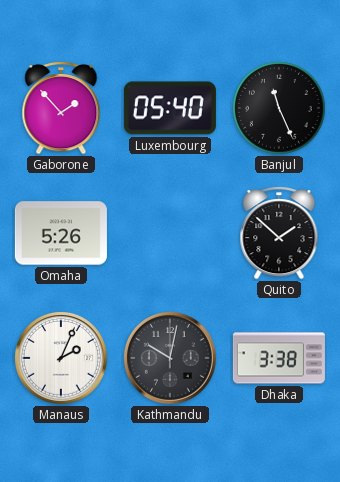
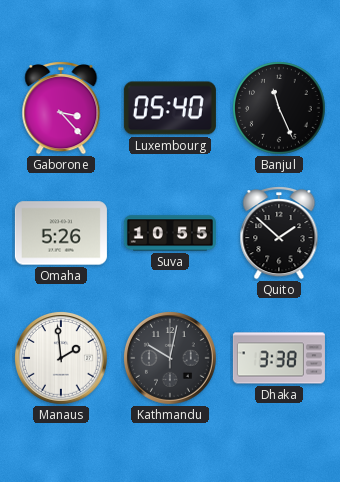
Gaborone: 1:53 -> 3:23
Suva: none -> 10:55
Manaus: 2:04 -> 1:59
